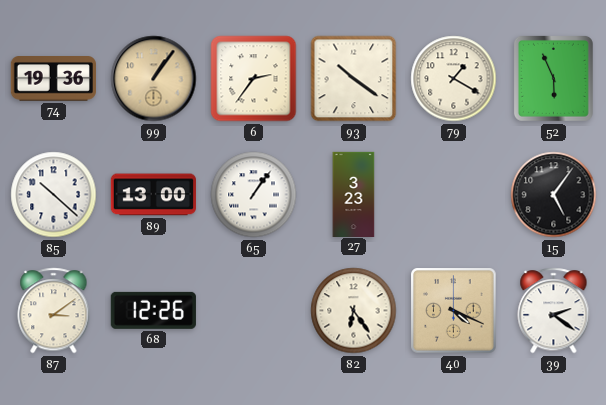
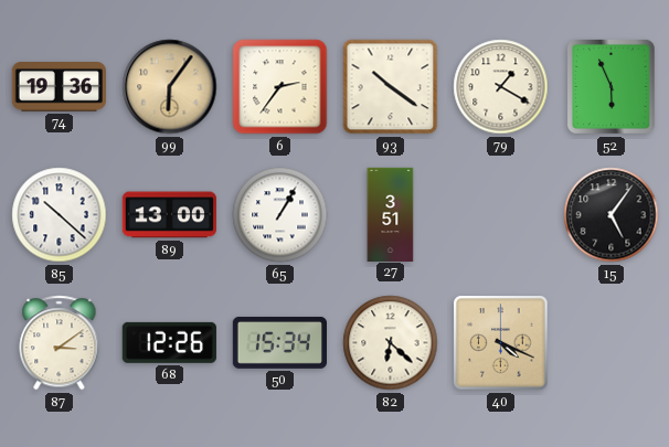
99: 1:06 -> 6:06
65: 1:06 -> 1:05
27: 3:23 -> 3:51
50: none -> 15:34
82: 6:24 -> 6:22
39: 2:21 -> none
